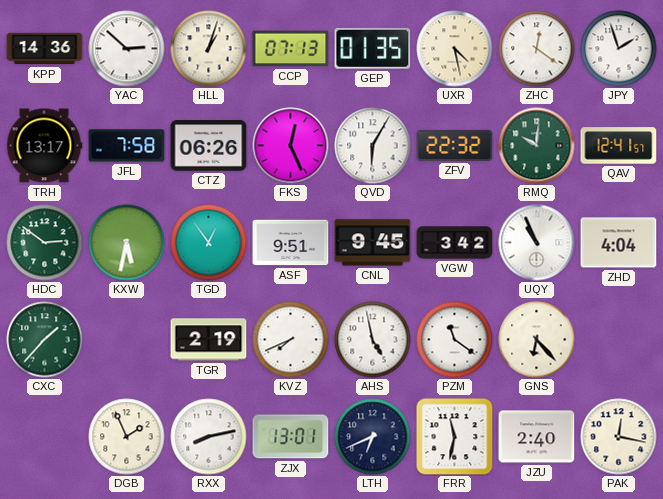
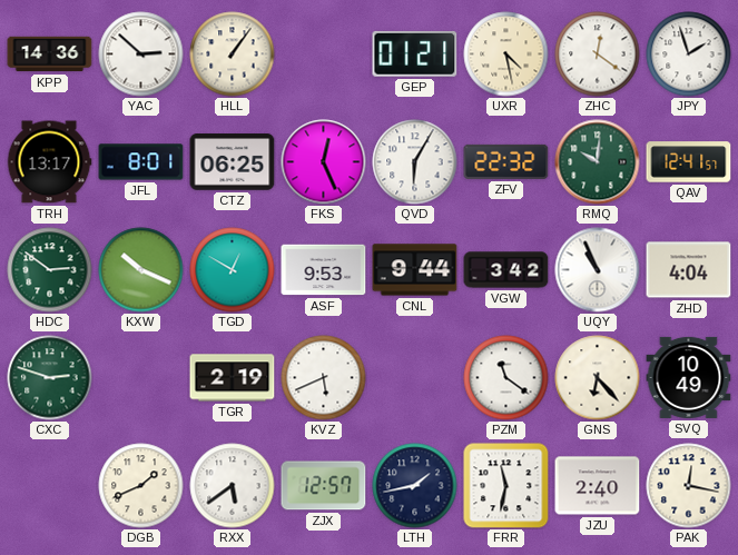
HLL: 1:03 -> 1:06
CCP: 07:13 -> none
GEP: 01:35 -> 01:21
JFL: 7:58 -> 8:01
CTZ: 06:26 -> 06:25
KXW: 5:32 -> 10:19
TGD: 12:54 -> 12:50
ASF: 9:51 -> 9:53
CNL: 9:45 -> 9:44
CXC: 1:37 -> 2:48
KVZ: 7:41 -> 5:41
AHS: 4:58 -> none
SVQ: none -> 10:49
DGB: 1:56 -> 1:41
RXX: 8:13 -> 5:39
ZJX: 13:01 -> 12:57
LTH: 6:41 -> 1:43
